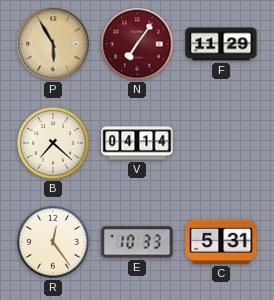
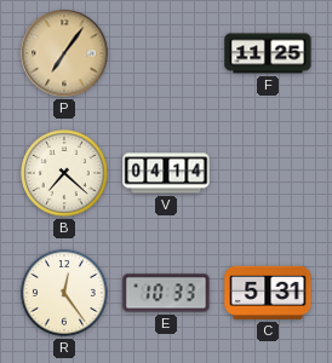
P: 5:55 -> 7:06
N: 7:06 -> none
F: 11:29 -> 11:25
